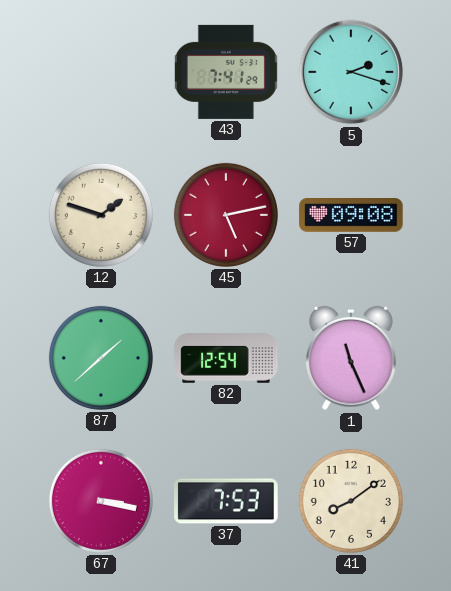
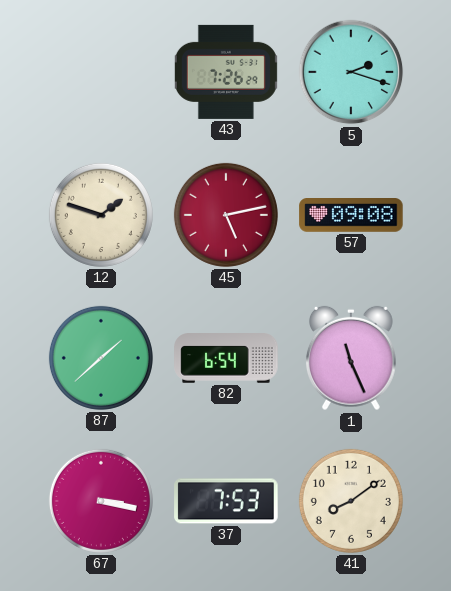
43: 7:41 -> 7:26
82: 12:54 -> 6:54
